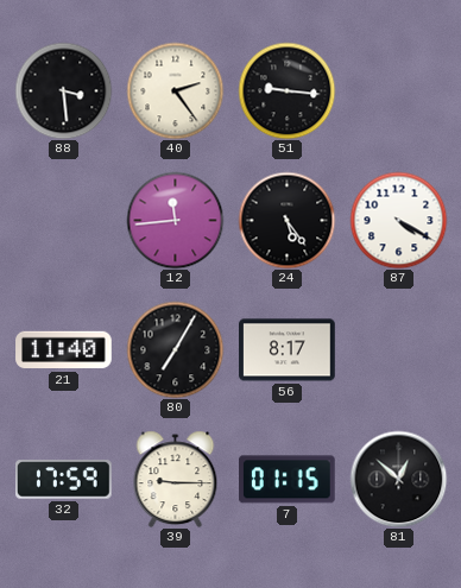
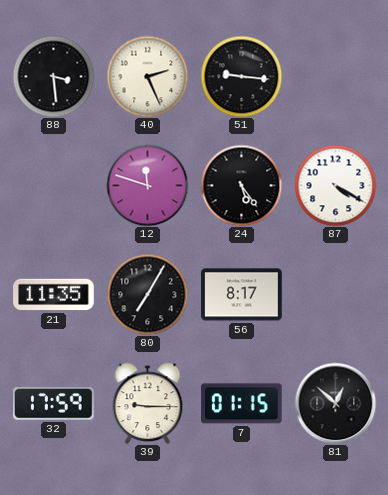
40: 2:24 -> 2:26
12: 11:44 -> 11:48
21: 11:40 -> 11:35
